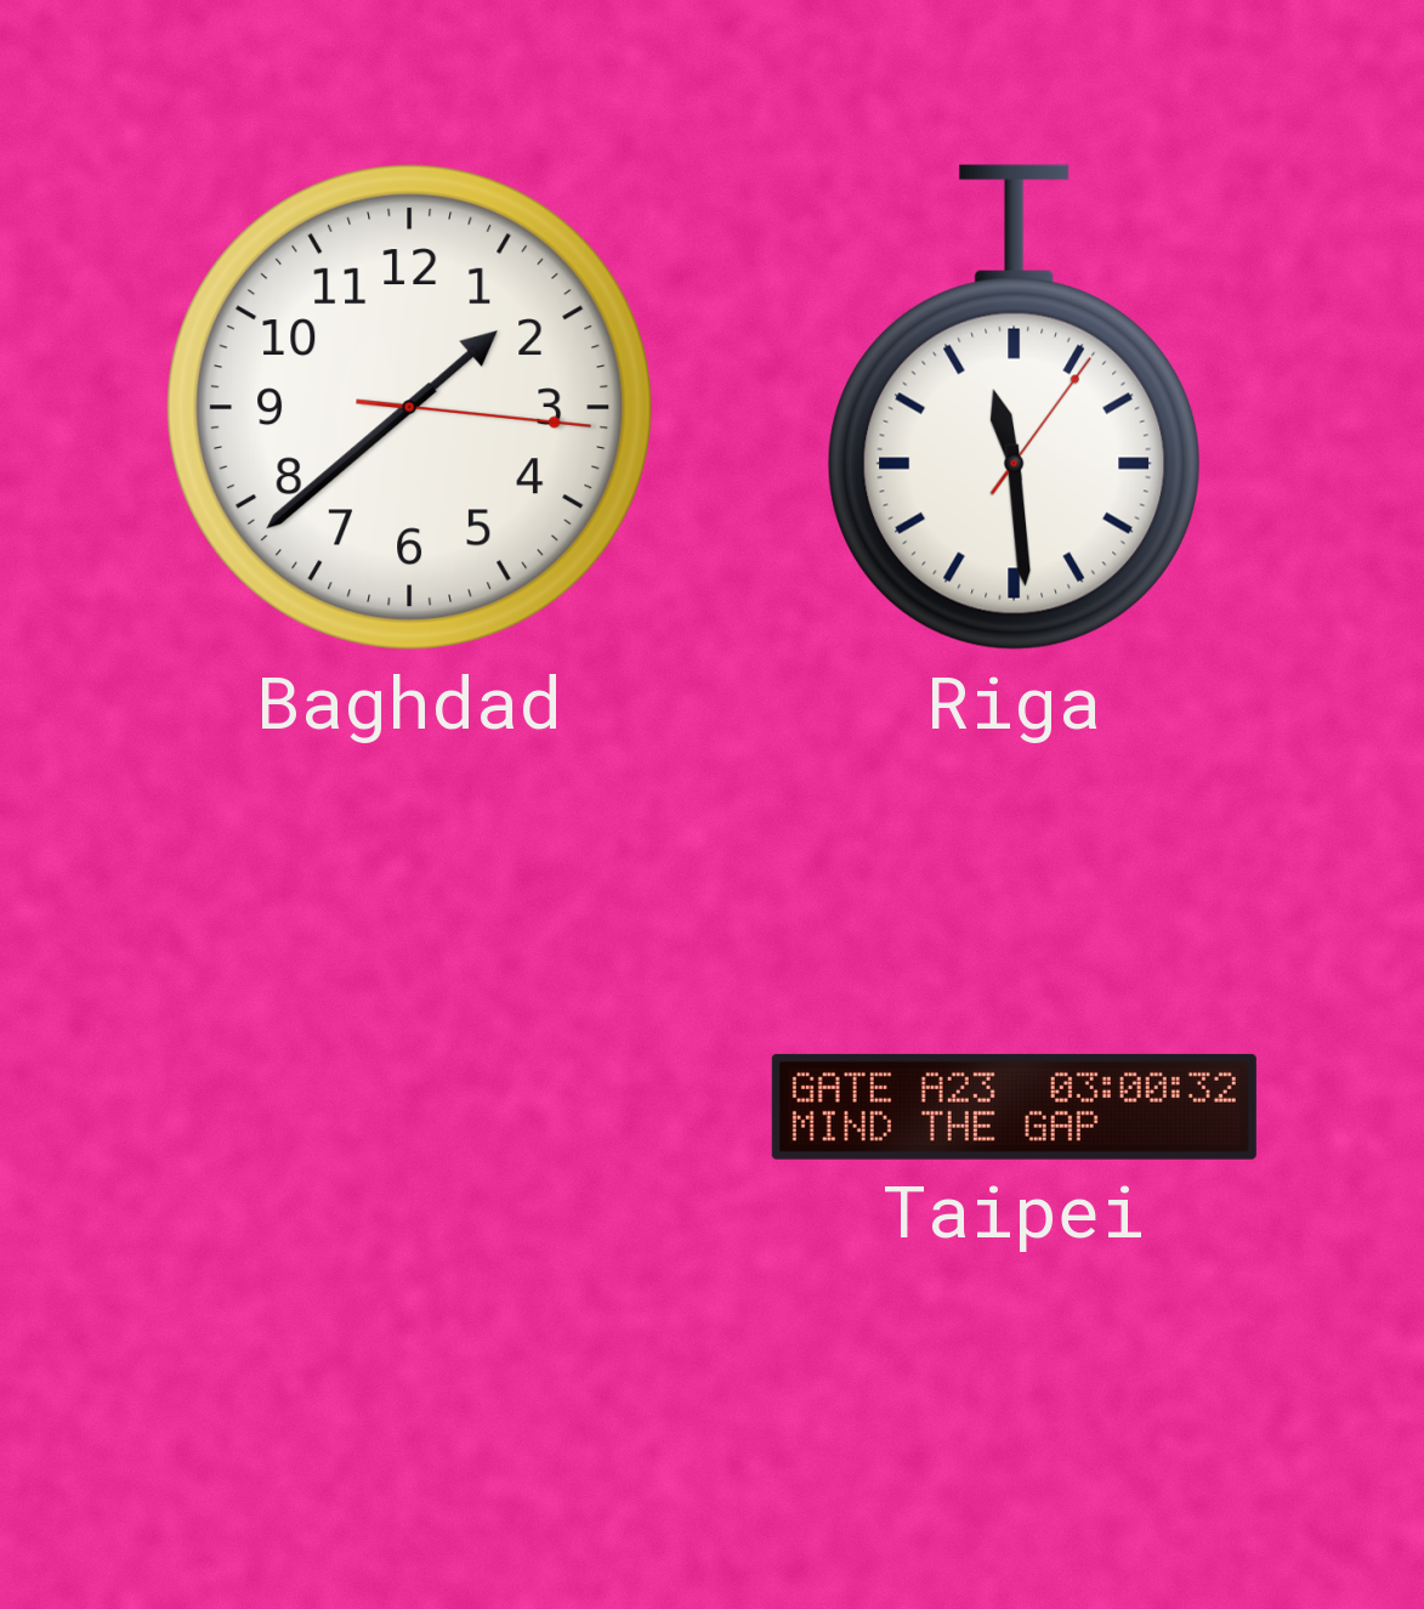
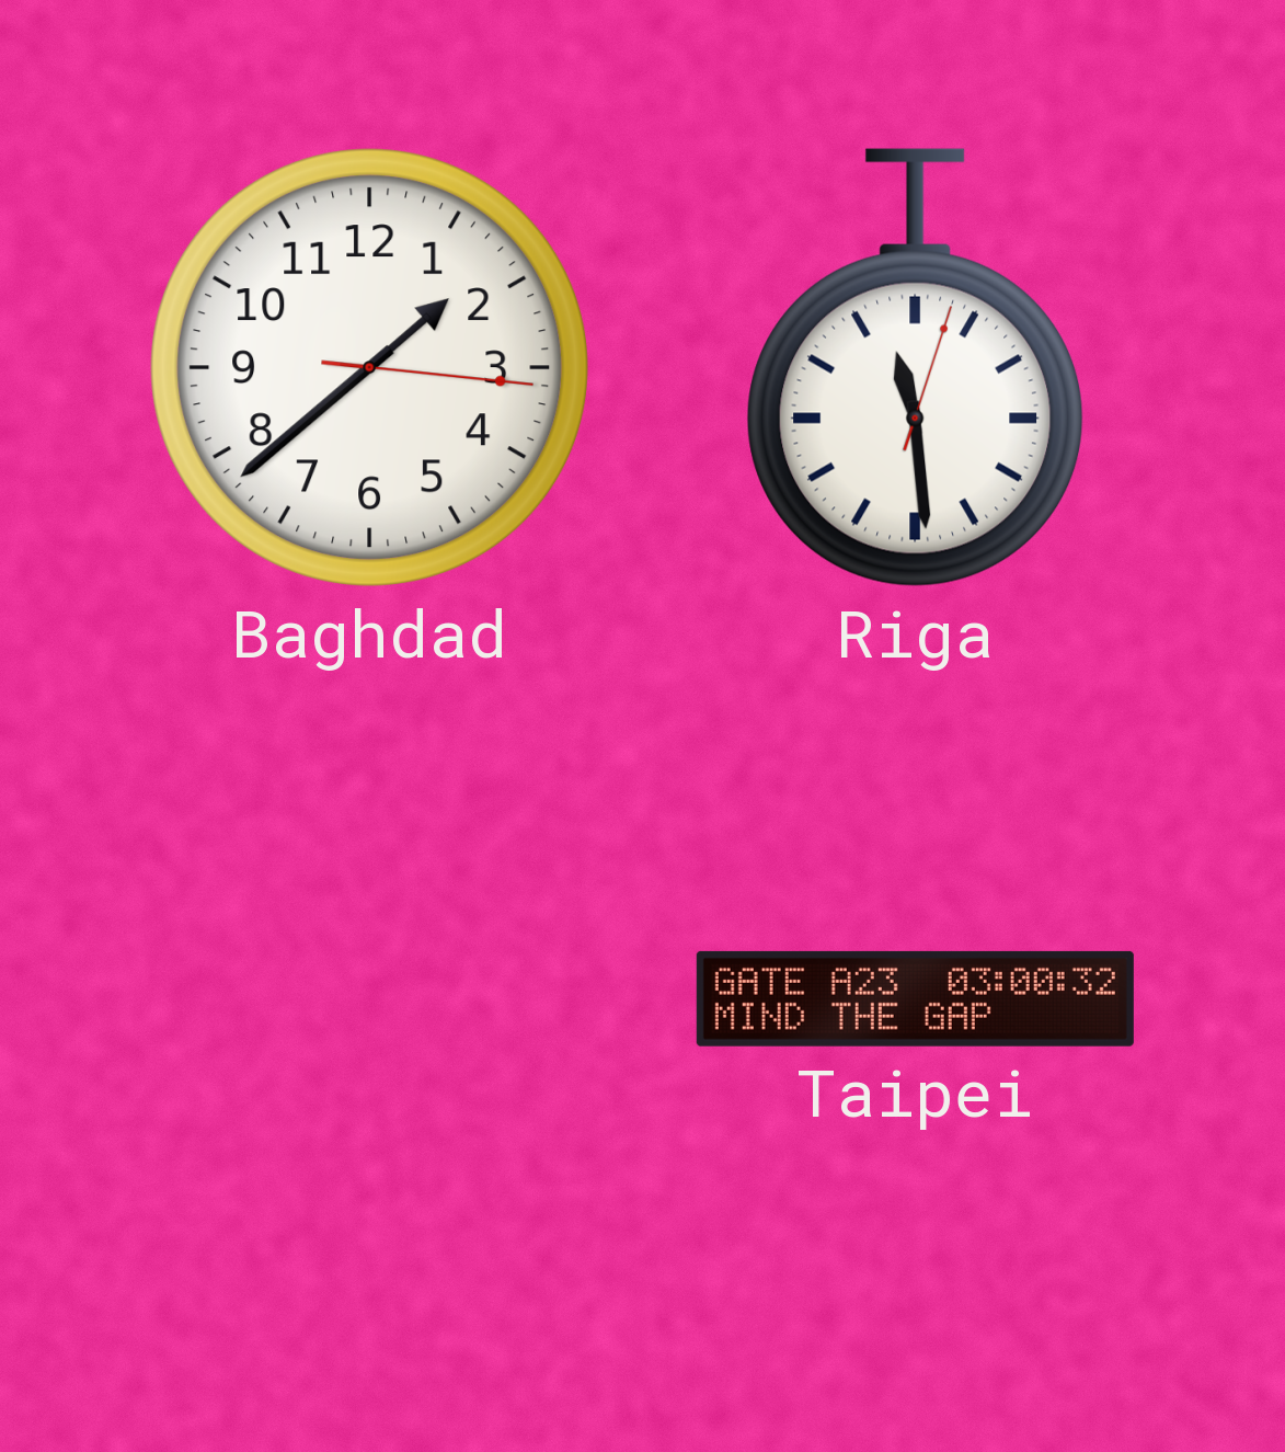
Riga: 11:29:06 -> 11:29:03
